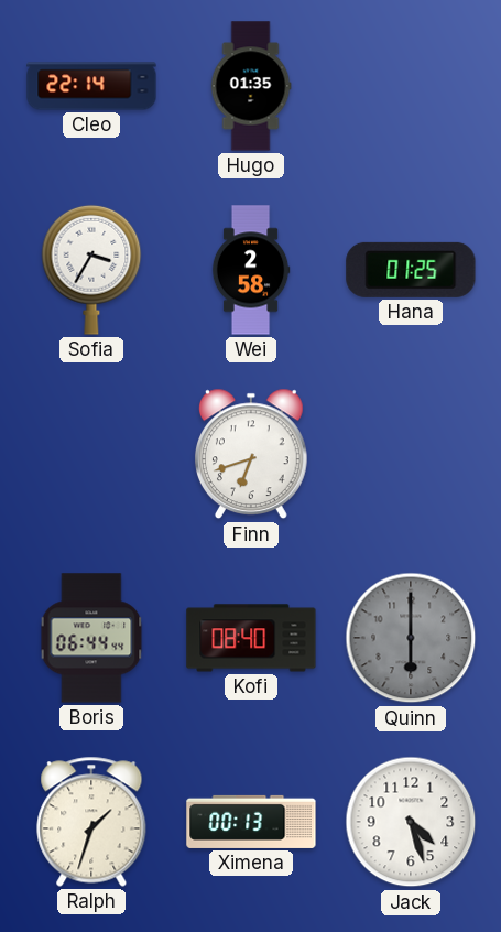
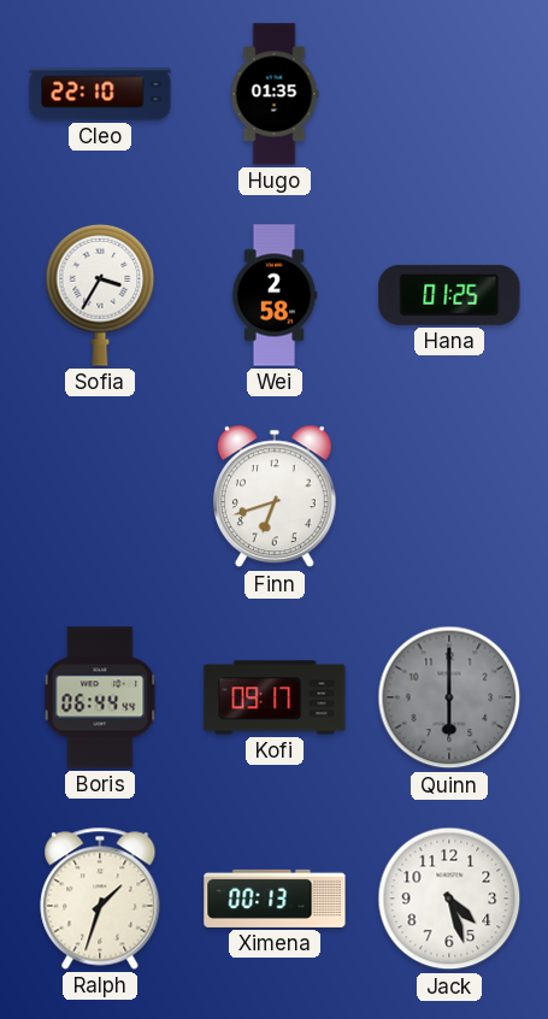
Cleo: 22:14 -> 22:10
Kofi: 08:40 -> 09:17
